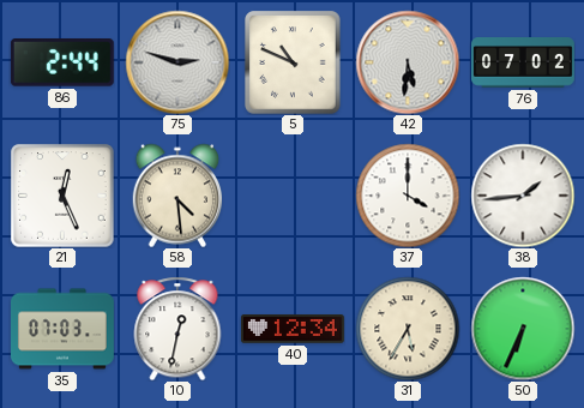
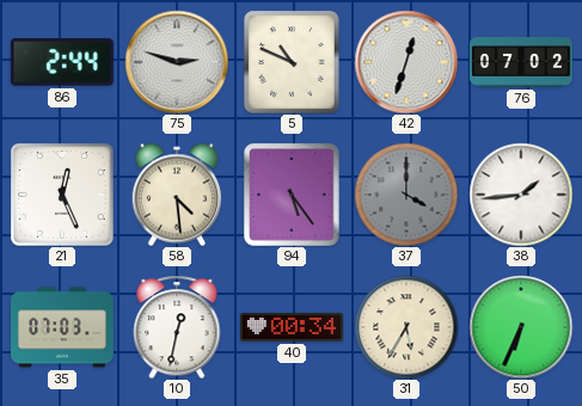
42: 5:31 -> 12:33
94: none -> 5:24
37 dial: white -> grey
40: 12:34 -> 00:34
